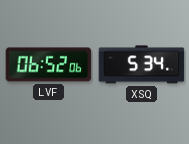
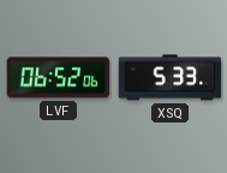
XSQ: 5:34 -> 5:33
